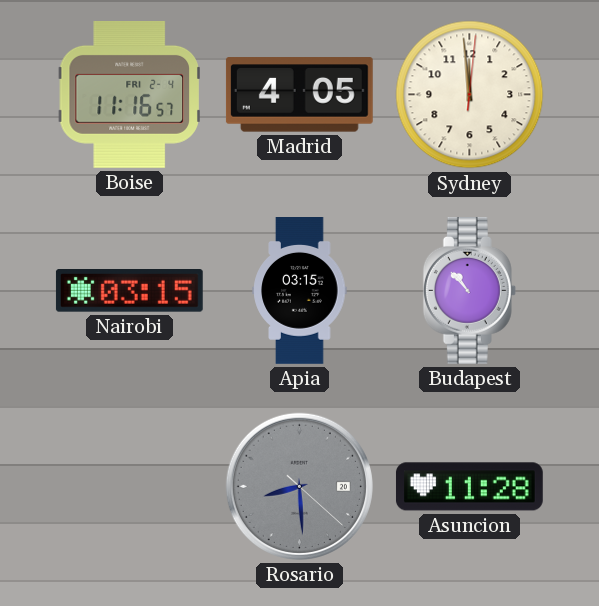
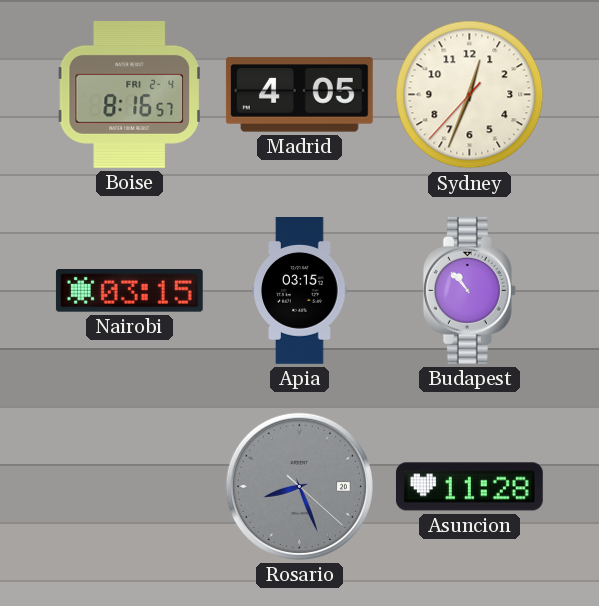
Boise: 11:16 -> 8:16
Sydney: 11:59 -> 12:33
Rosario: 8:29 -> 8:26
